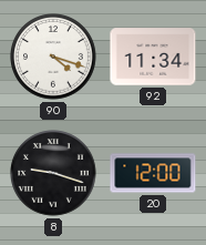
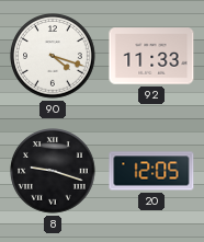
92: 11:34 -> 11:33
20: 12:00 -> 12:05
